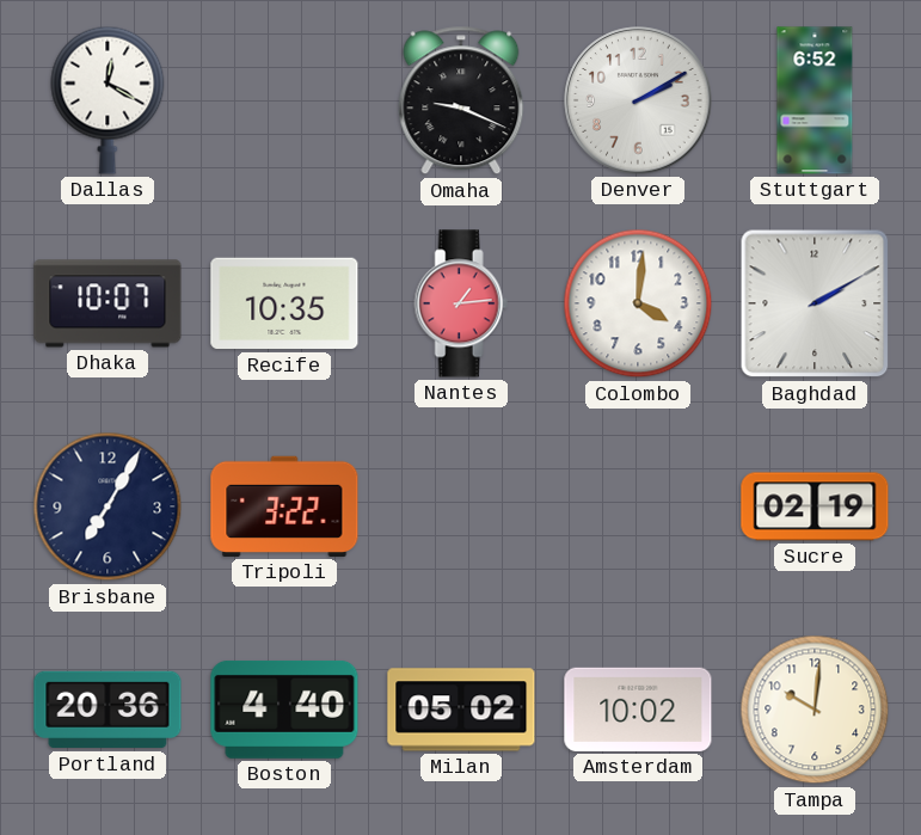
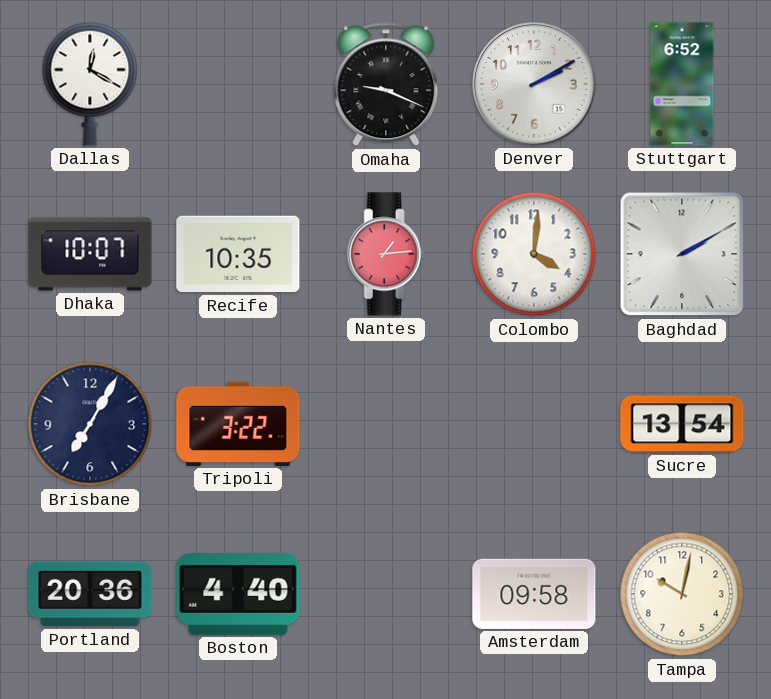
Sucre: 02:19 -> 13:54
Milan: 05:02 -> none
Amsterdam: 10:02 -> 09:58
Tampa: 10:01 -> 10:02
